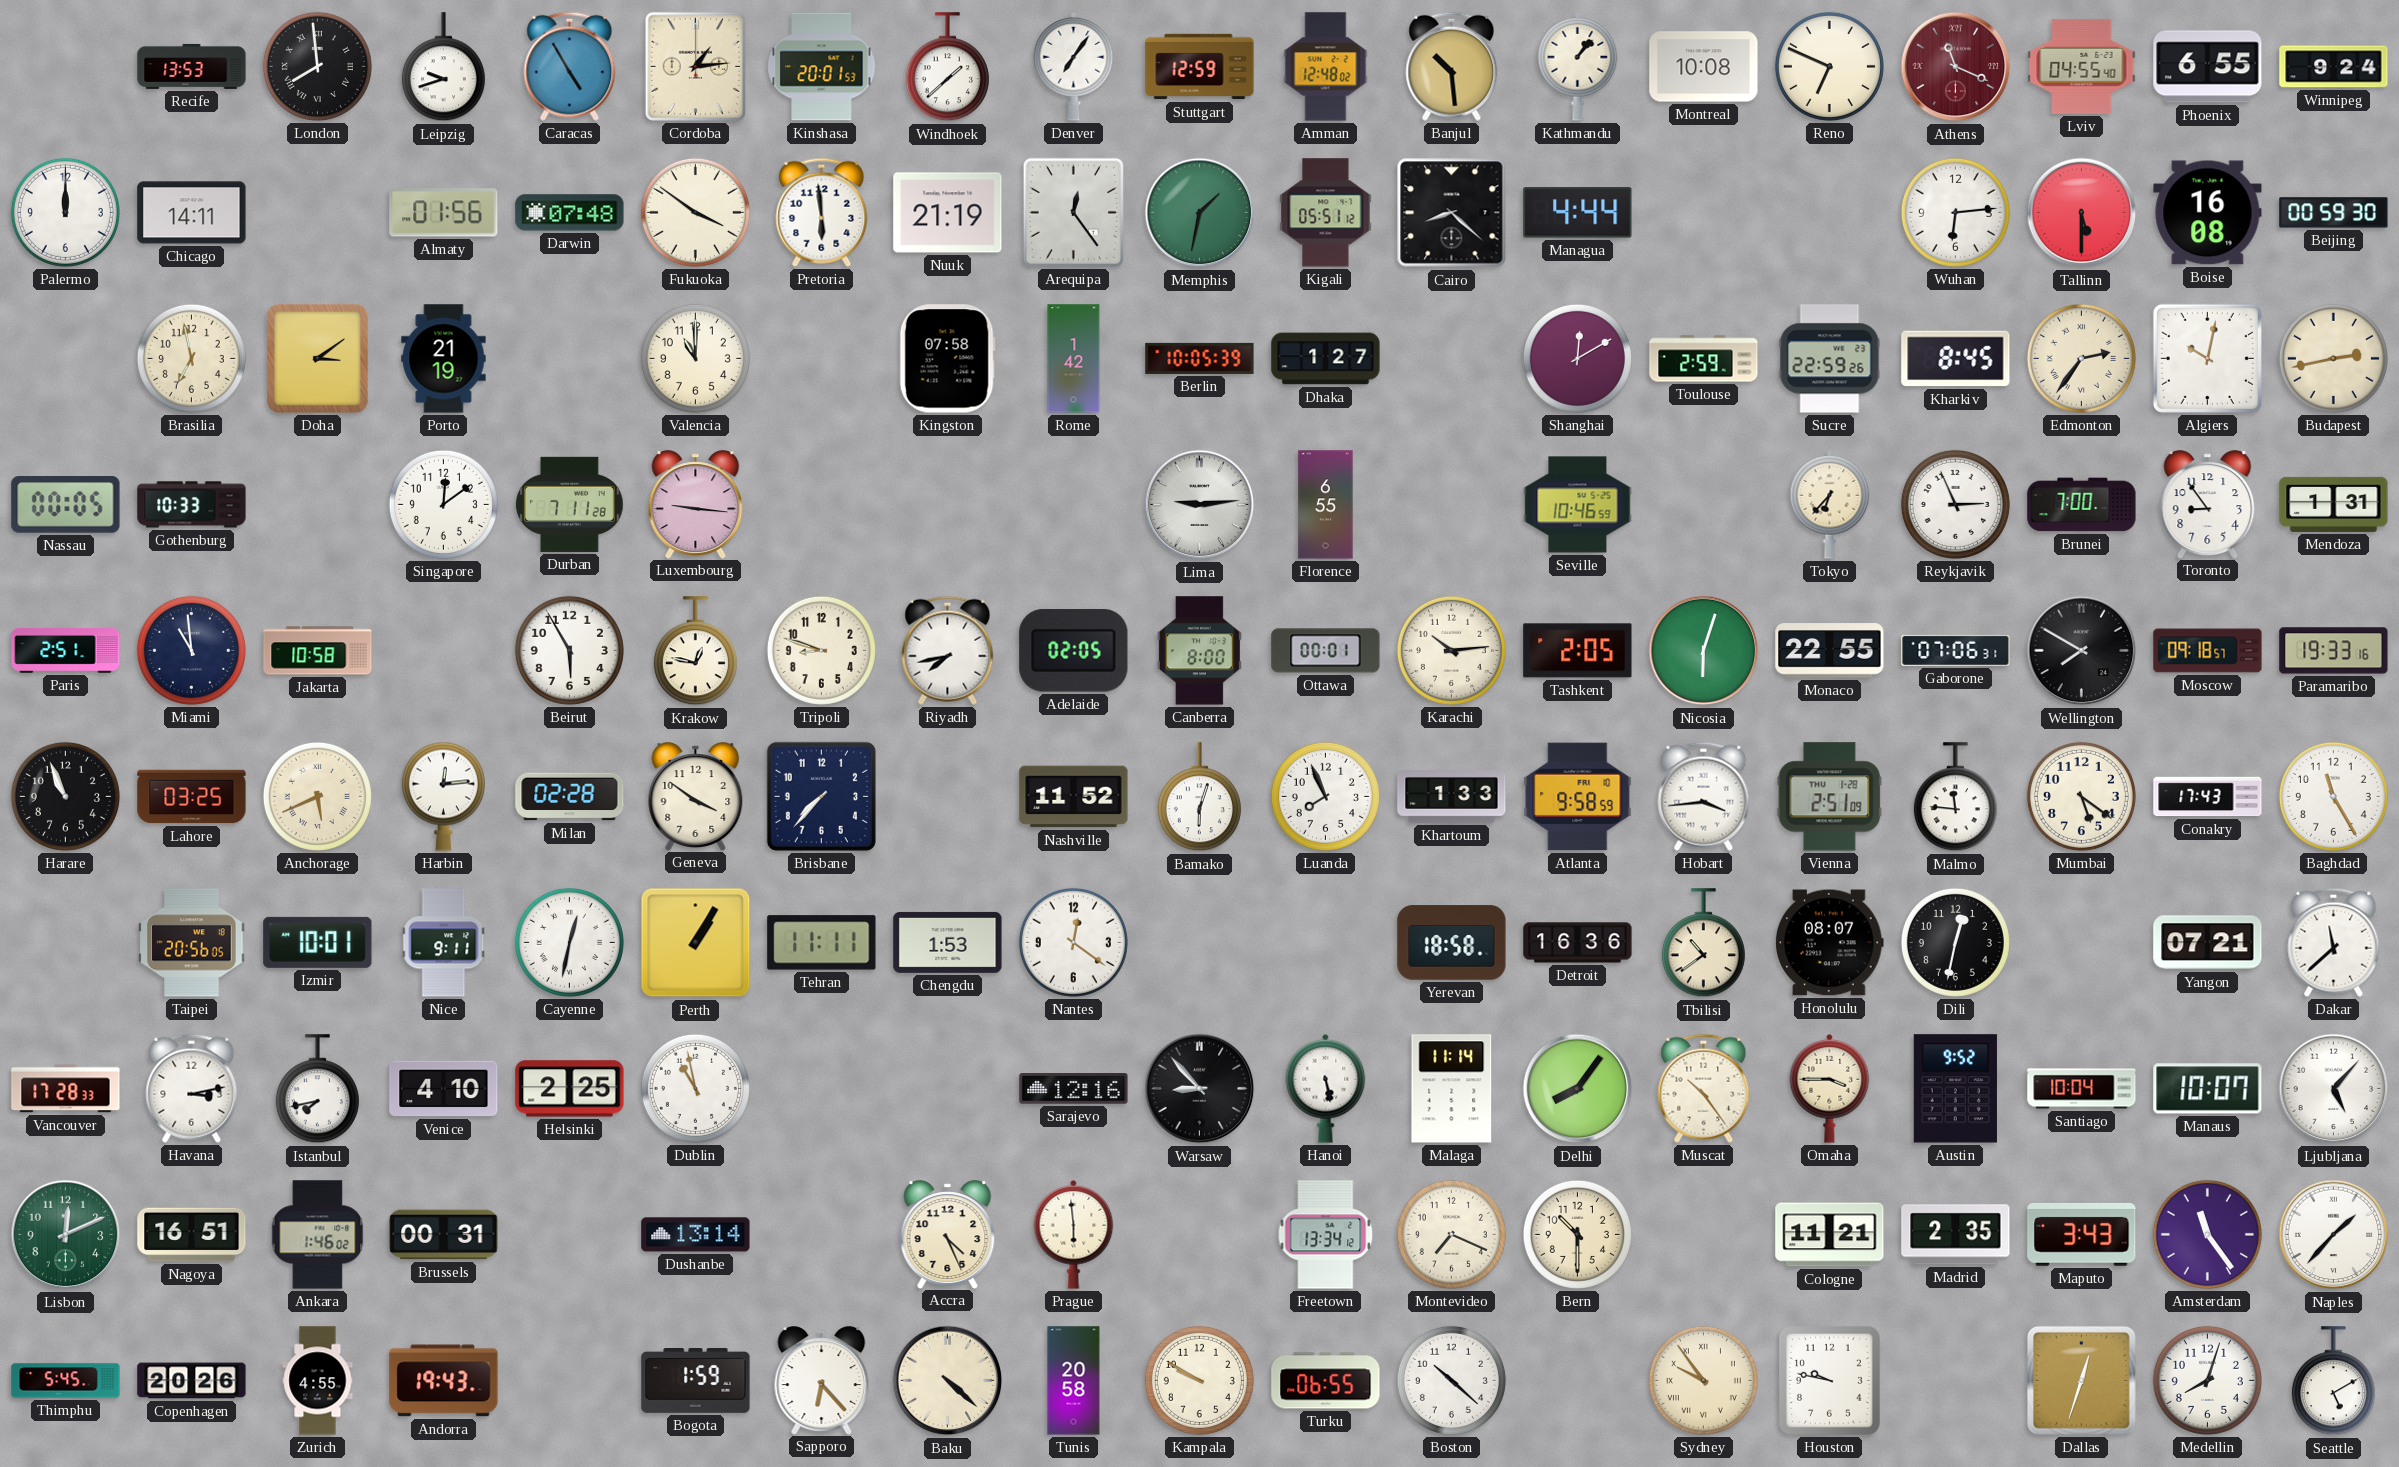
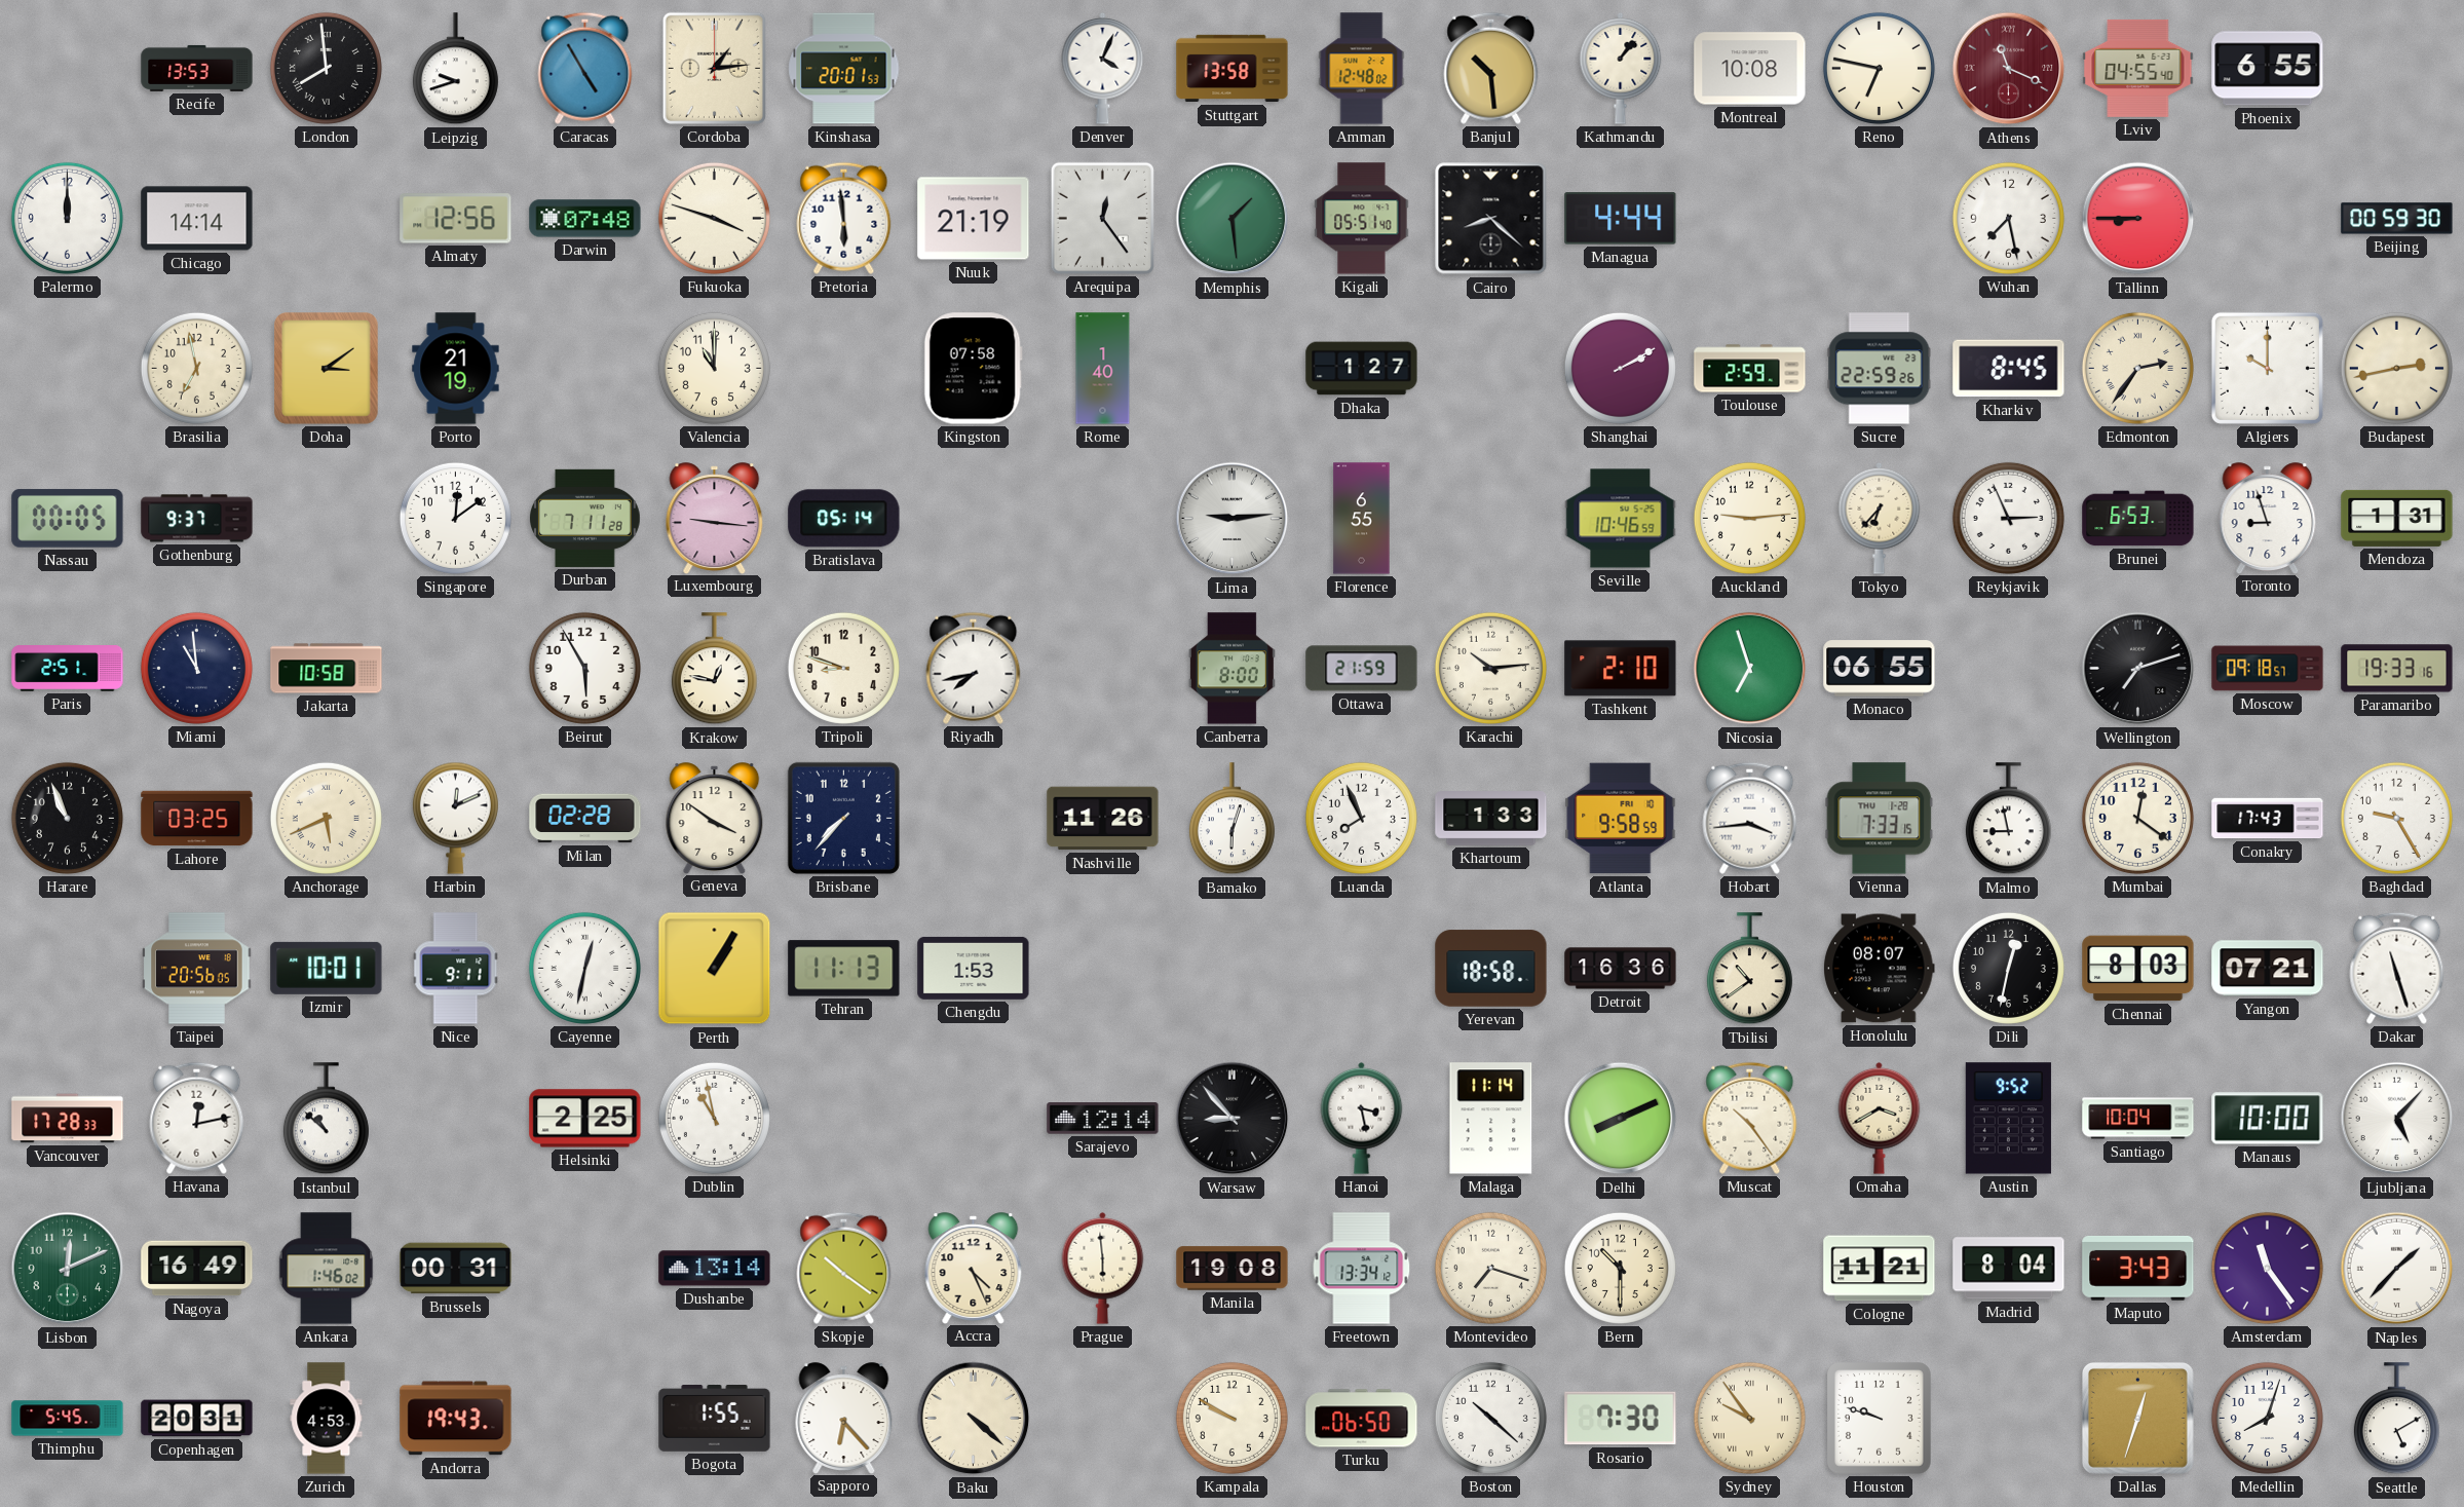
Windhoek: 1:38 -> none
Denver: 7:06 -> 4:04
Stuttgart: 12:59 -> 13:58
Reno: 6:49 -> 6:47
Winnipeg: 9:24 -> none
Chicago: 14:11 -> 14:14
Almaty: 01:56 -> 12:56
Fukuoka: 3:51 -> 3:48
Memphis: 1:32 -> 1:29
Kigali: 05:51:12 -> 05:51:40
Wuhan: 6:14 -> 7:28
Tallinn: 5:30 -> 8:45
Boise: 16:08 -> none
Rome: 1:42 -> 1:40
Berlin: 10:05 -> none
Shanghai: 12:10 -> 2:10
Algiers: 10:02 -> 10:00
Gothenburg: 10:33 -> 9:37
Bratislava: none -> 05:14
Auckland: none -> 9:14
Brunei: 7:00 -> 6:53
Toronto: 8:54 -> 8:57
Adelaide: 02:05 -> none
Ottawa: 00:01 -> 21:59
Tashkent: 2:05 -> 2:10
Nicosia: 6:03 -> 6:57
Monaco: 22:55 -> 06:55
Gaborone: 07:06 -> none
Wellington: 7:50 -> 7:12
Harbin: 12:14 -> 12:11
Nashville: 11:52 -> 11:26
Vienna: 2:51 -> 7:33
Malmo: 11:46 -> 8:58
Mumbai: 5:21 -> 12:21
Baghdad: 11:25 -> 9:25
Tehran: 11:11 -> 11:13
Nantes: 12:21 -> none
Chennai: none -> 8:03
Dakar: 11:38 -> 11:27
Havana: 3:13 -> 12:13
Istanbul: 7:43 -> 10:52
Venice: 4:10 -> none
Sarajevo: 12:16 -> 12:14
Hanoi: 5:28 -> 3:28
Delhi: 8:06 -> 8:11
Omaha: 3:45 -> 3:40
Manaus: 10:07 -> 10:00
Nagoya: 16:51 -> 16:49
Skopje: none -> 10:21
Manila: none -> 19:08
Montevideo: 7:19 -> 7:18
Madrid: 2:35 -> 8:04
Copenhagen: 20:26 -> 20:31
Zurich: 4:55 -> 4:53
Bogota: 1:59 -> 1:55
Tunis: 20:58 -> none
Turku: 06:55 -> 06:50
Rosario: none -> 7:30
Houston: 9:47 -> 9:48
